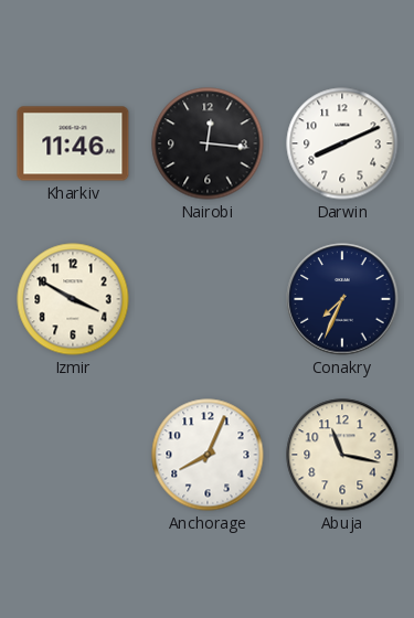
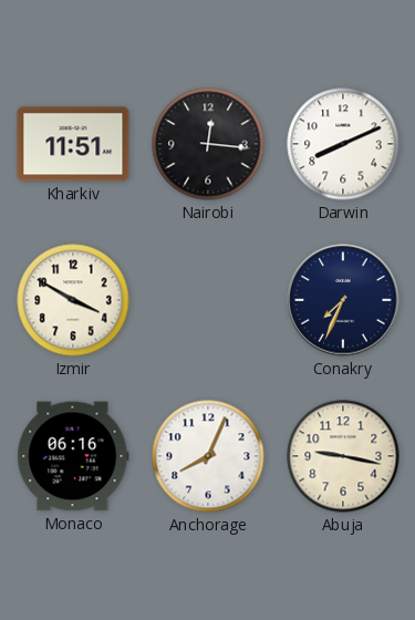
Kharkiv: 11:46 -> 11:51
Monaco: none -> 06:16
Abuja: 11:17 -> 9:17
